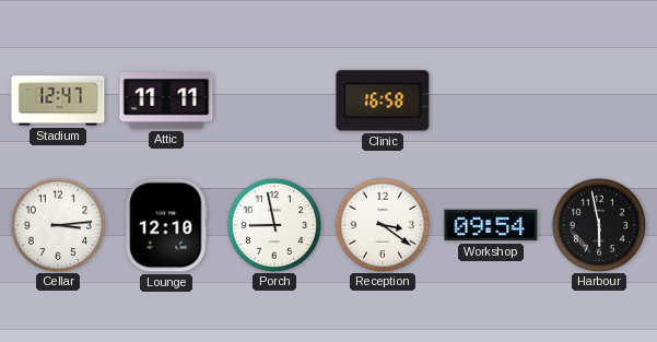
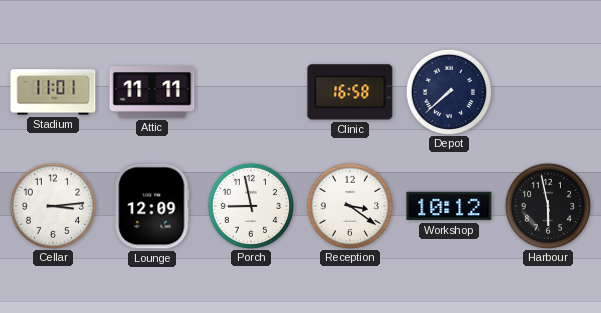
Stadium: 12:47 -> 11:01
Depot: none -> 7:38
Lounge: 12:10 -> 12:09
Workshop: 09:54 -> 10:12
